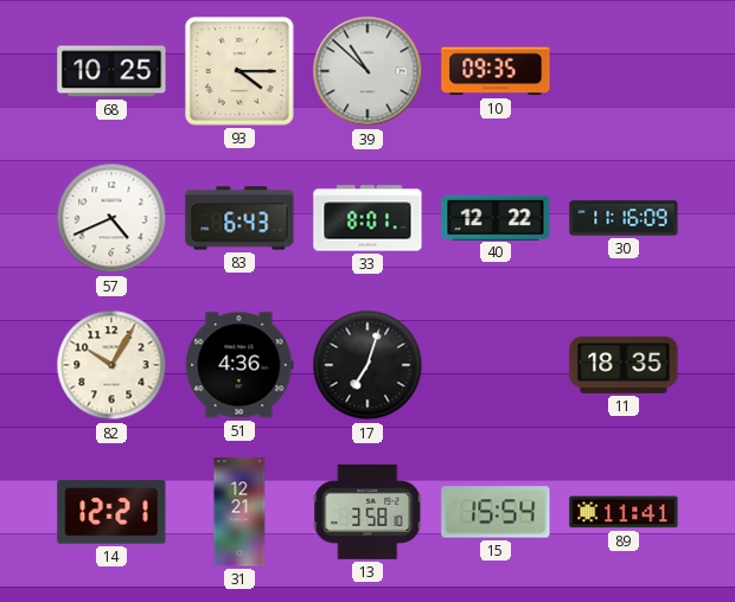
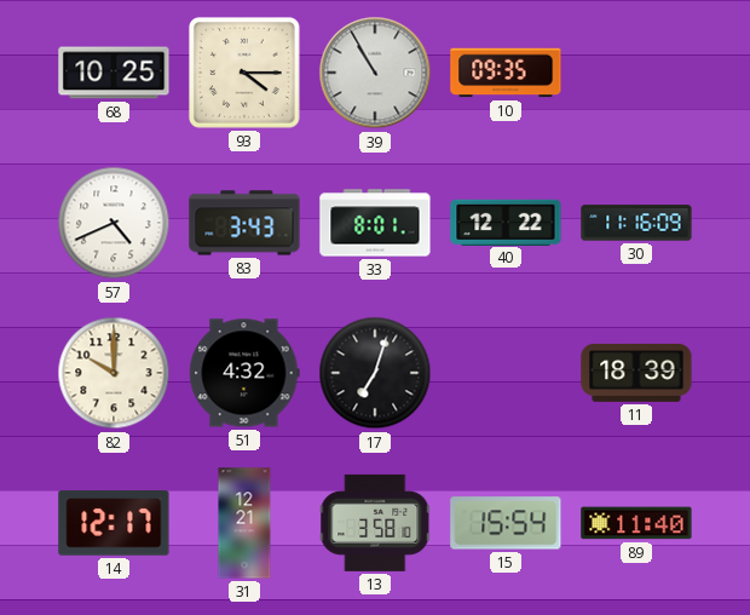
39: 10:52 -> 10:55
83: 6:43 -> 3:43
82: 10:05 -> 10:00
51: 4:36 -> 4:32
11: 18:35 -> 18:39
14: 12:21 -> 12:17
89: 11:41 -> 11:40
